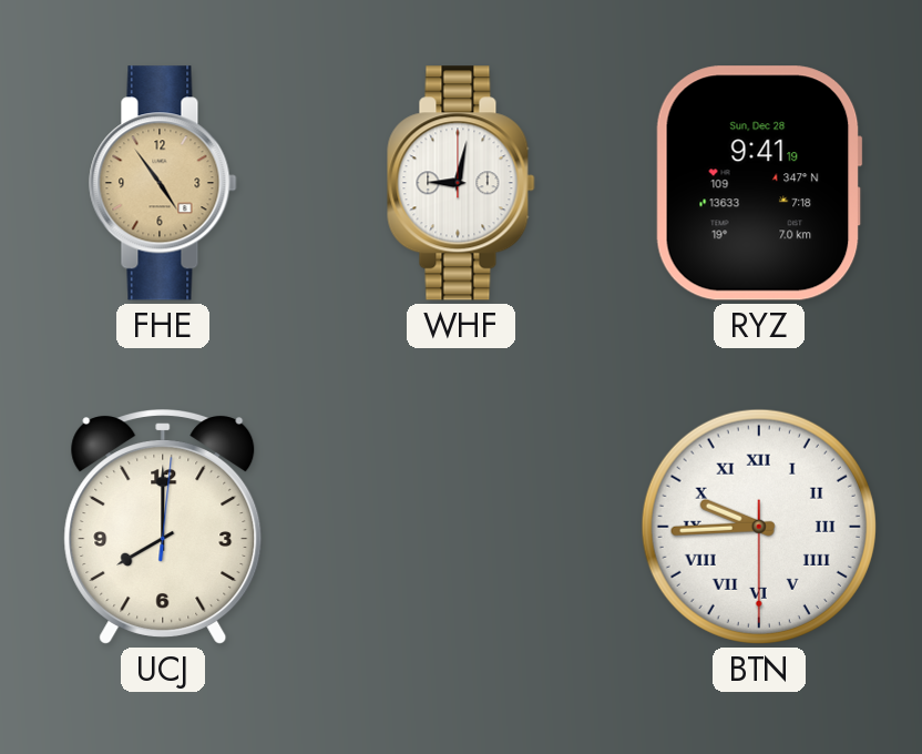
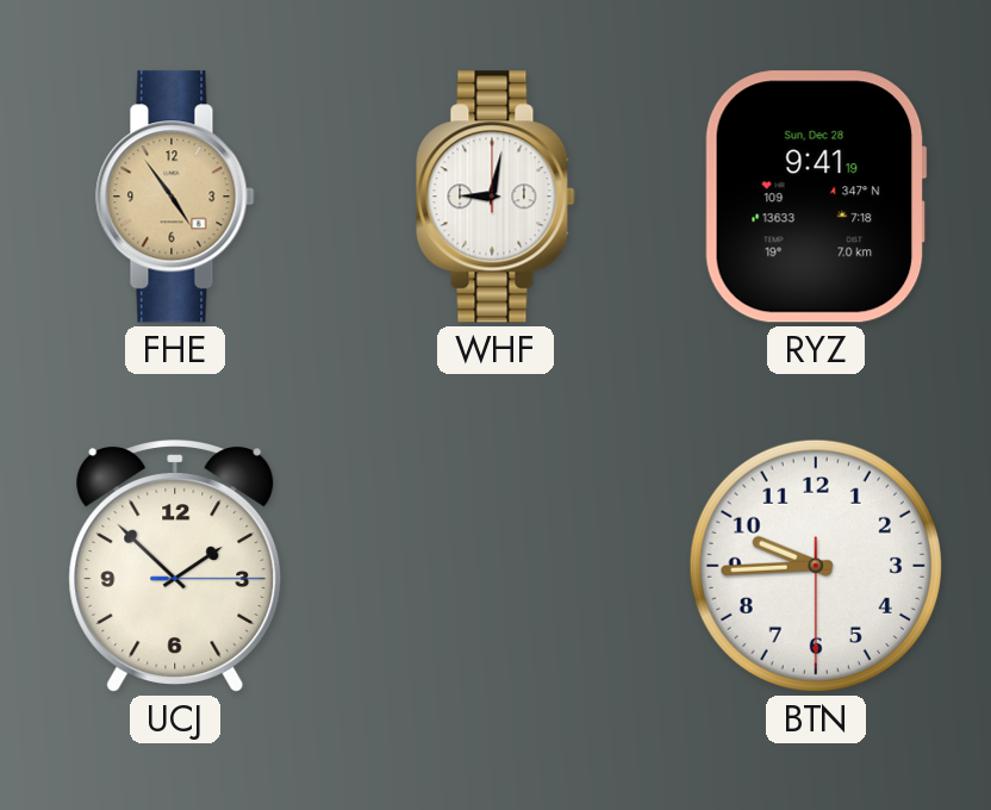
UCJ: 8:00 -> 1:52
BTN numerals: Roman -> Arabic
